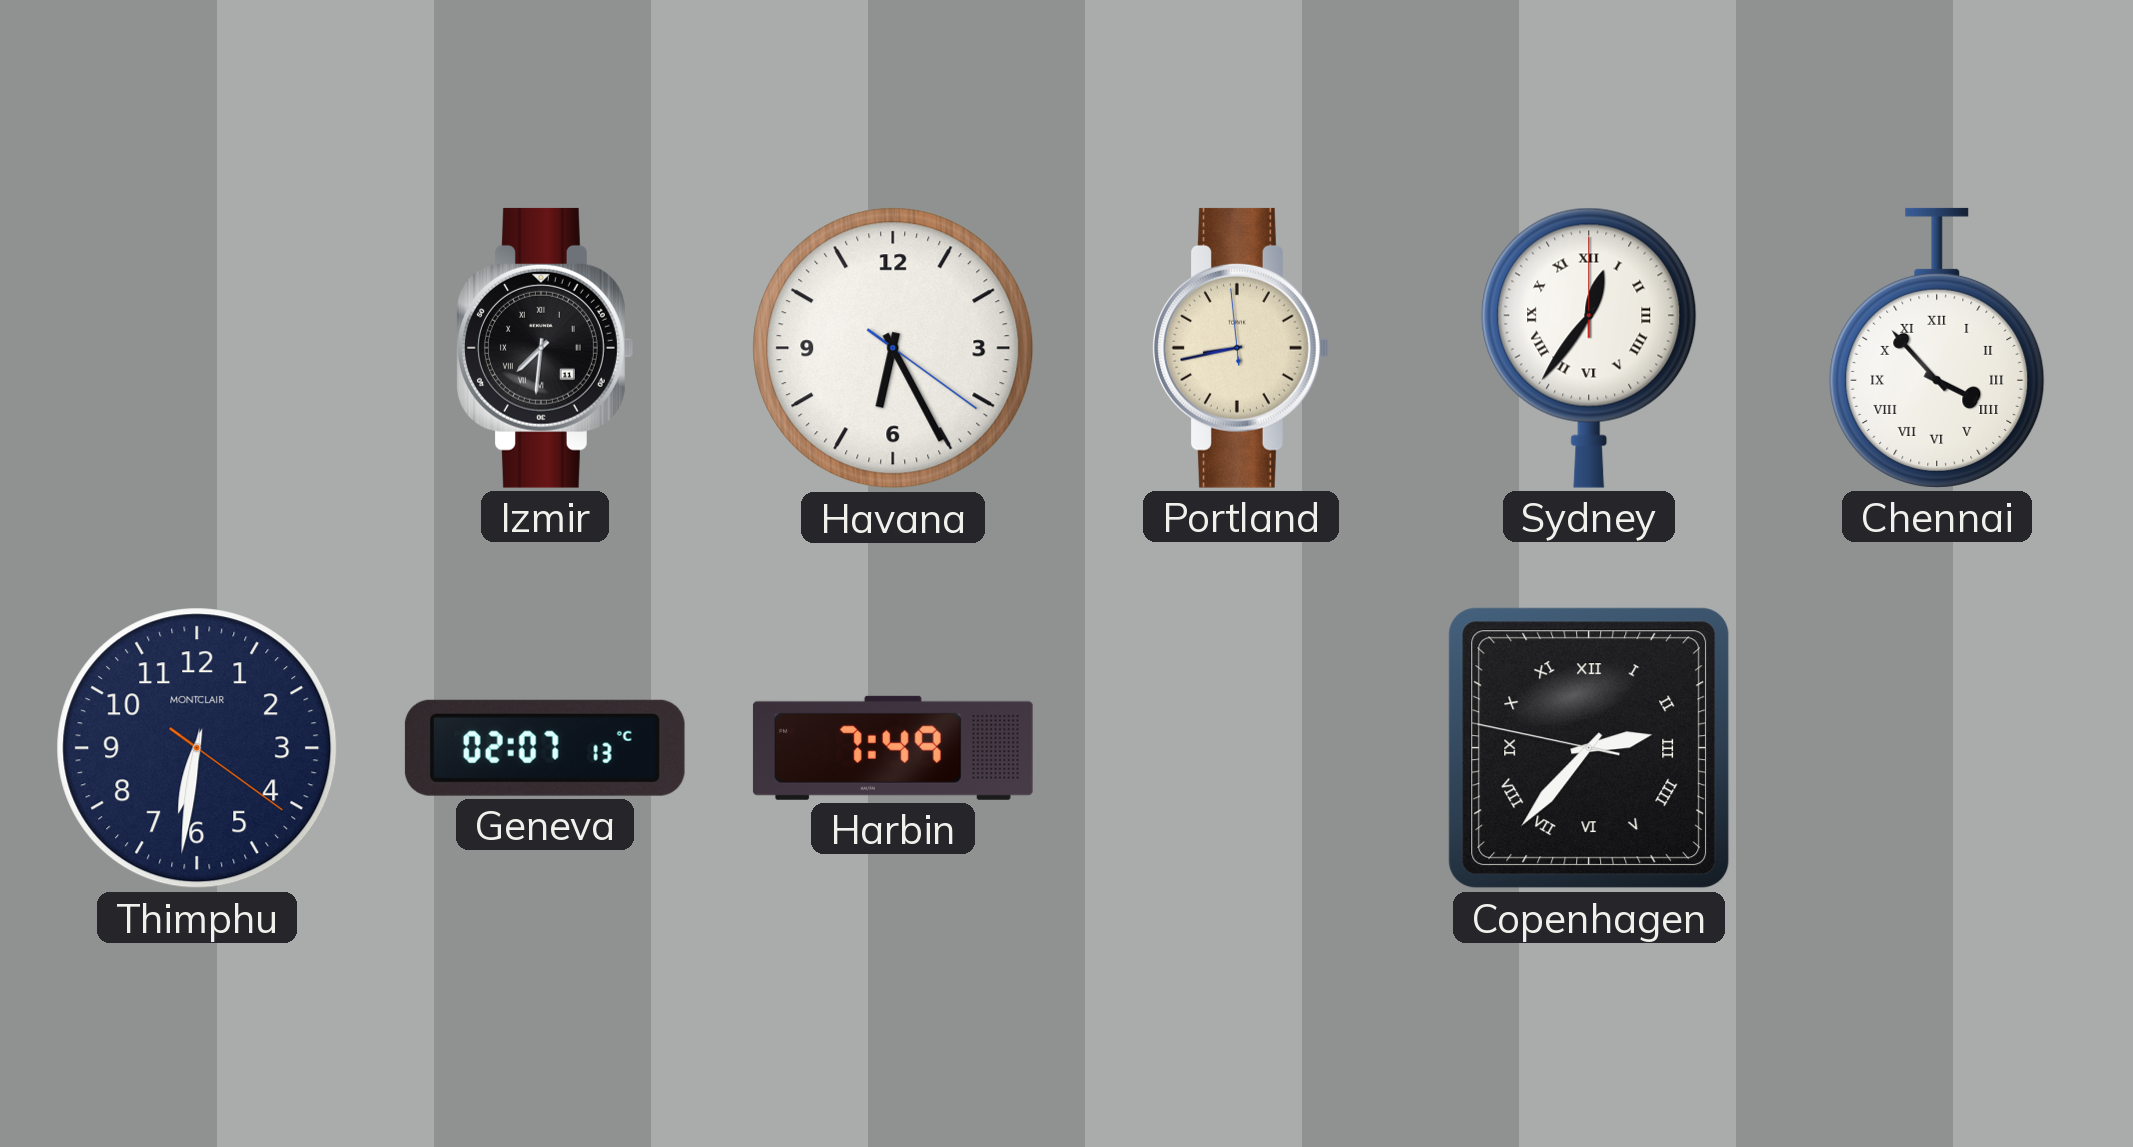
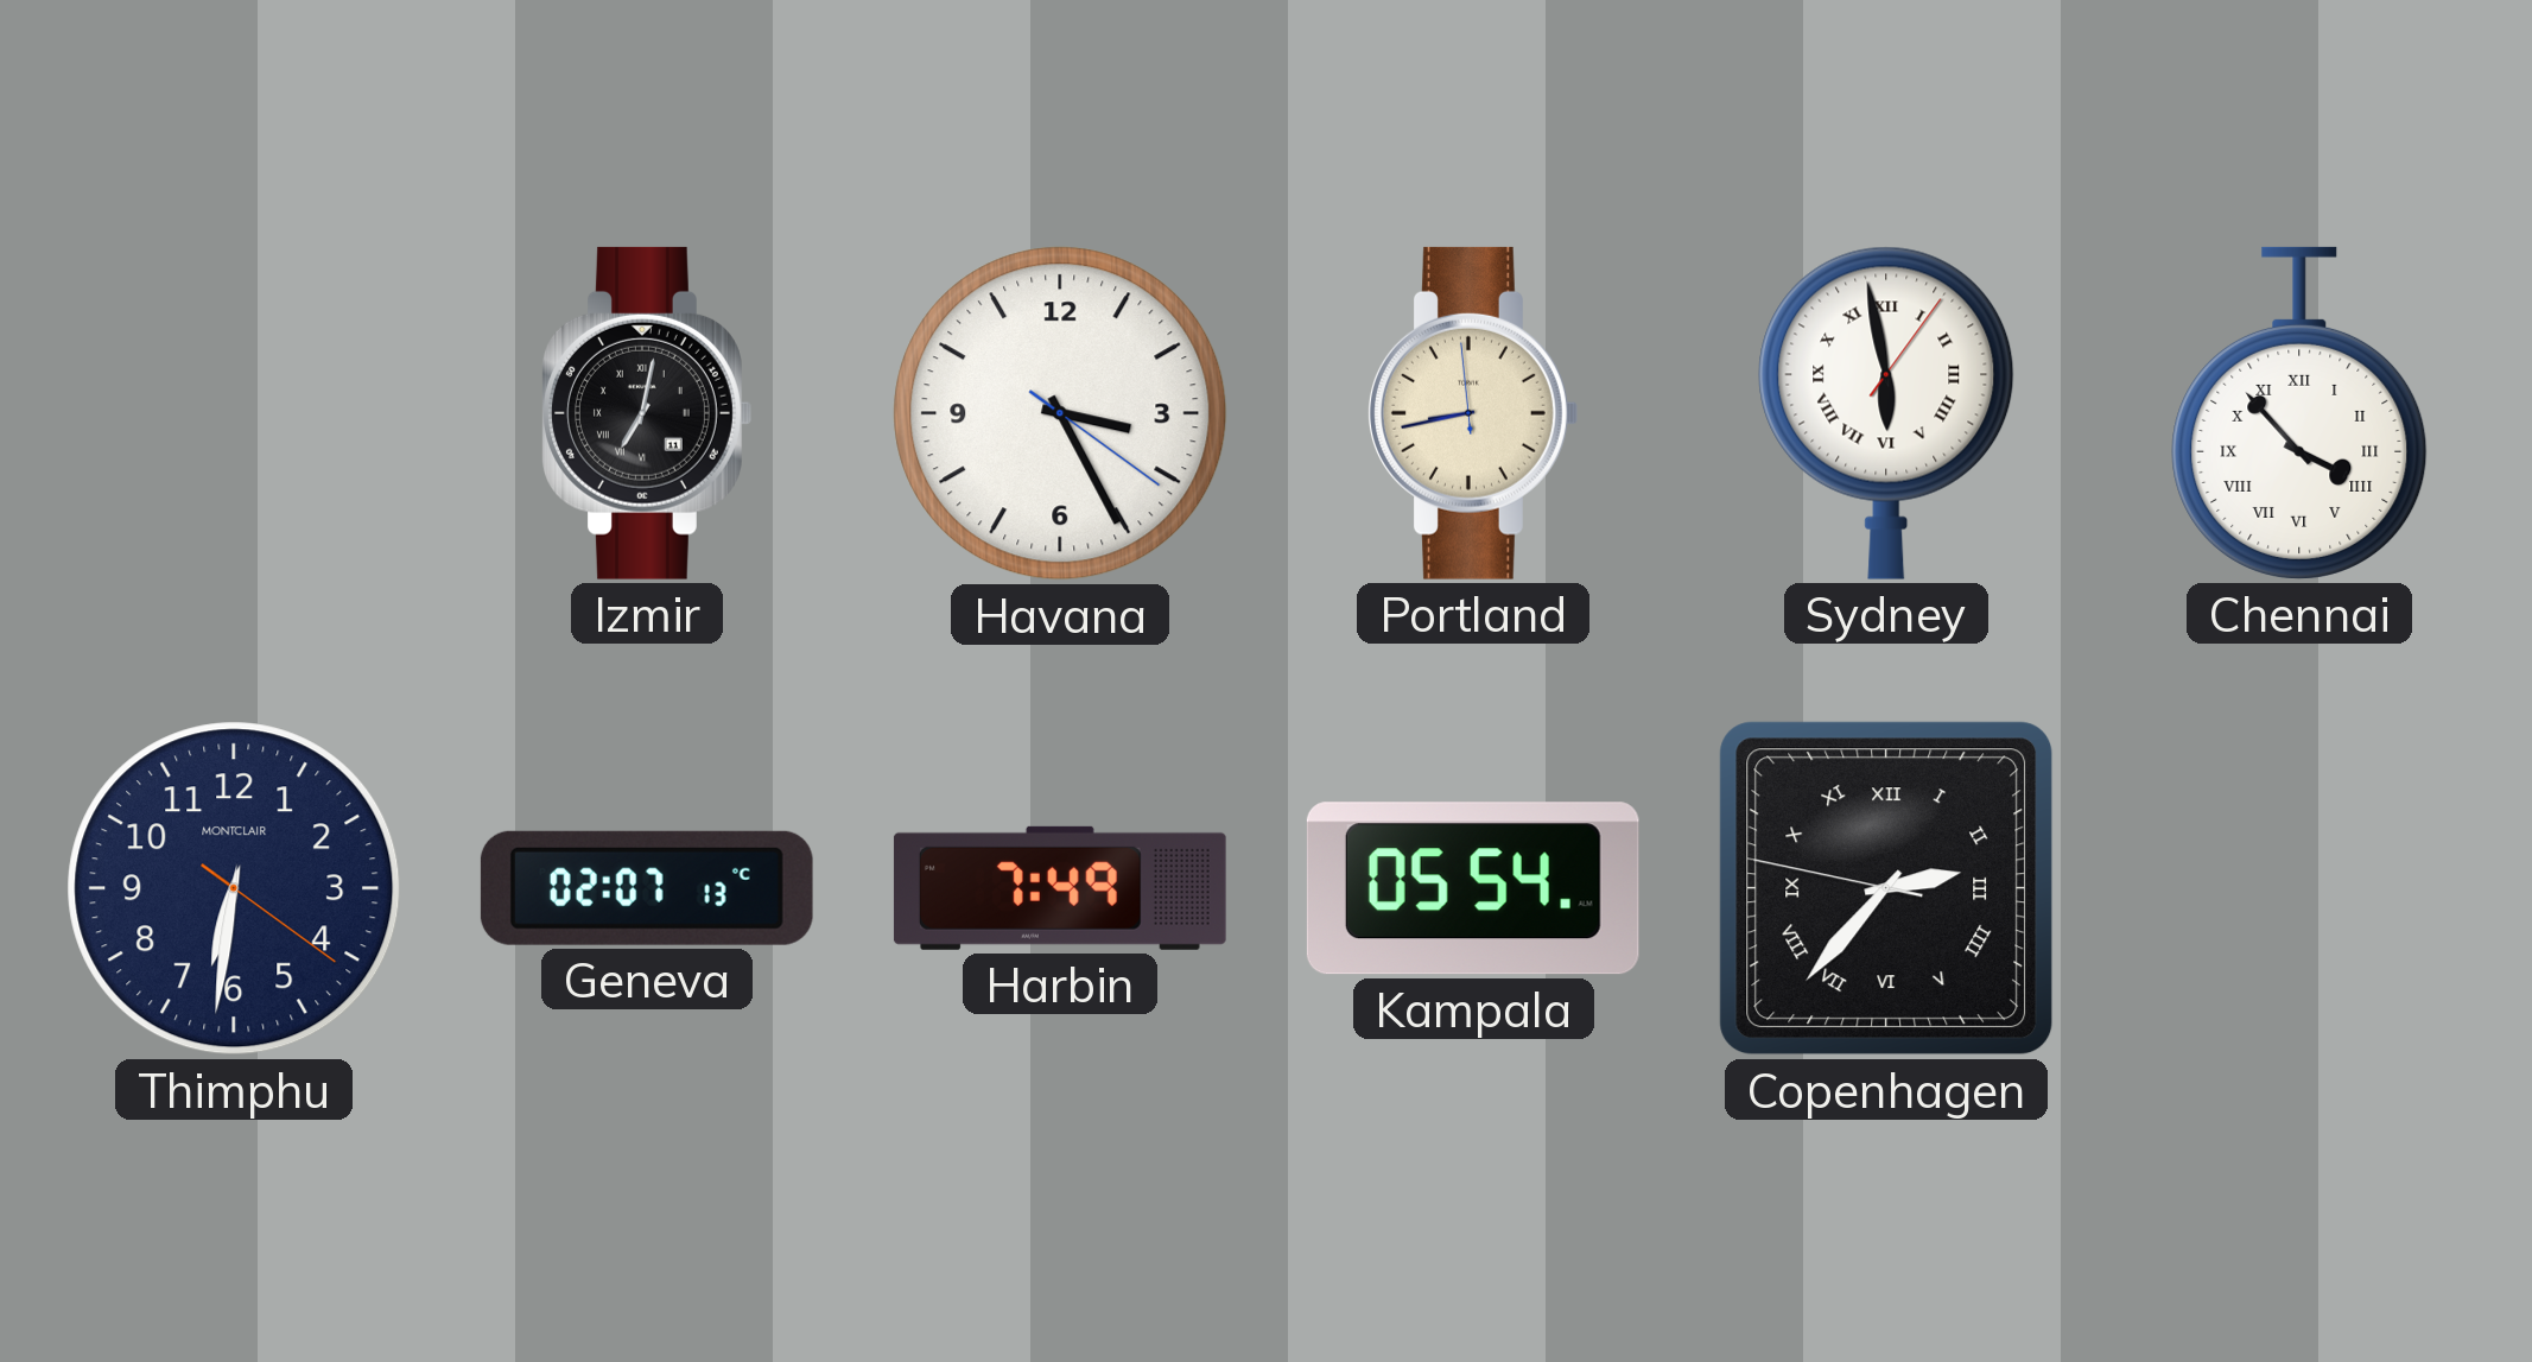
Izmir: 7:31 -> 7:02
Havana: 6:25 -> 3:25
Sydney: 12:36 -> 5:58
Kampala: none -> 05:54
